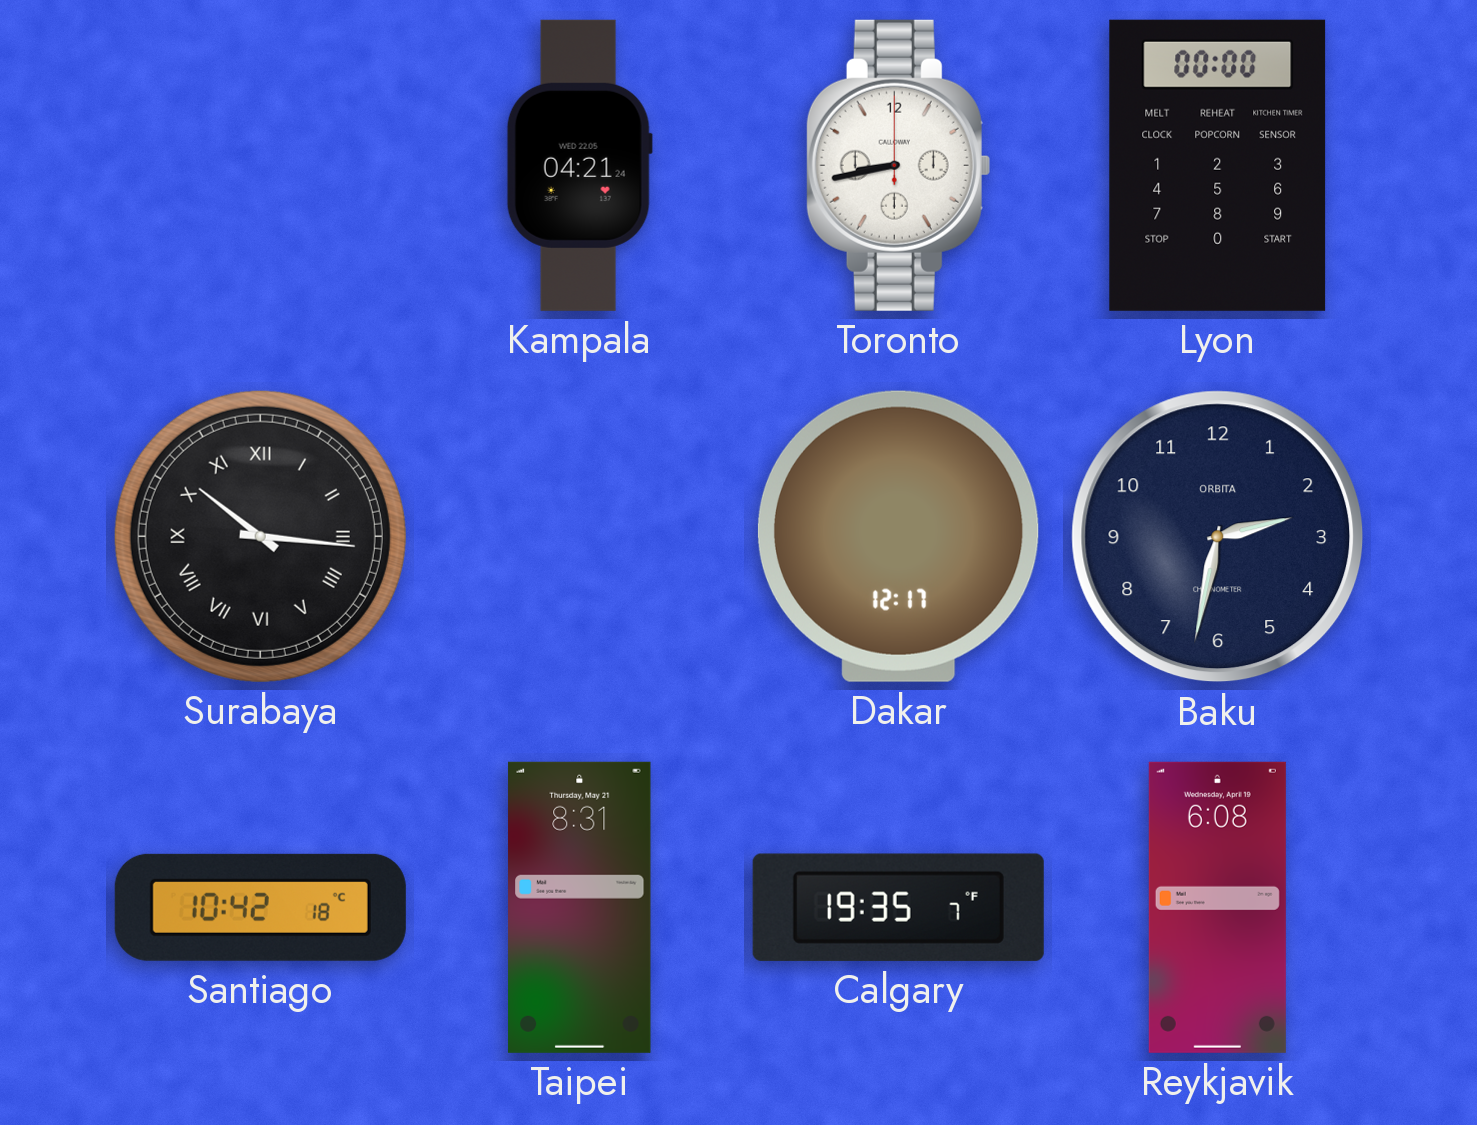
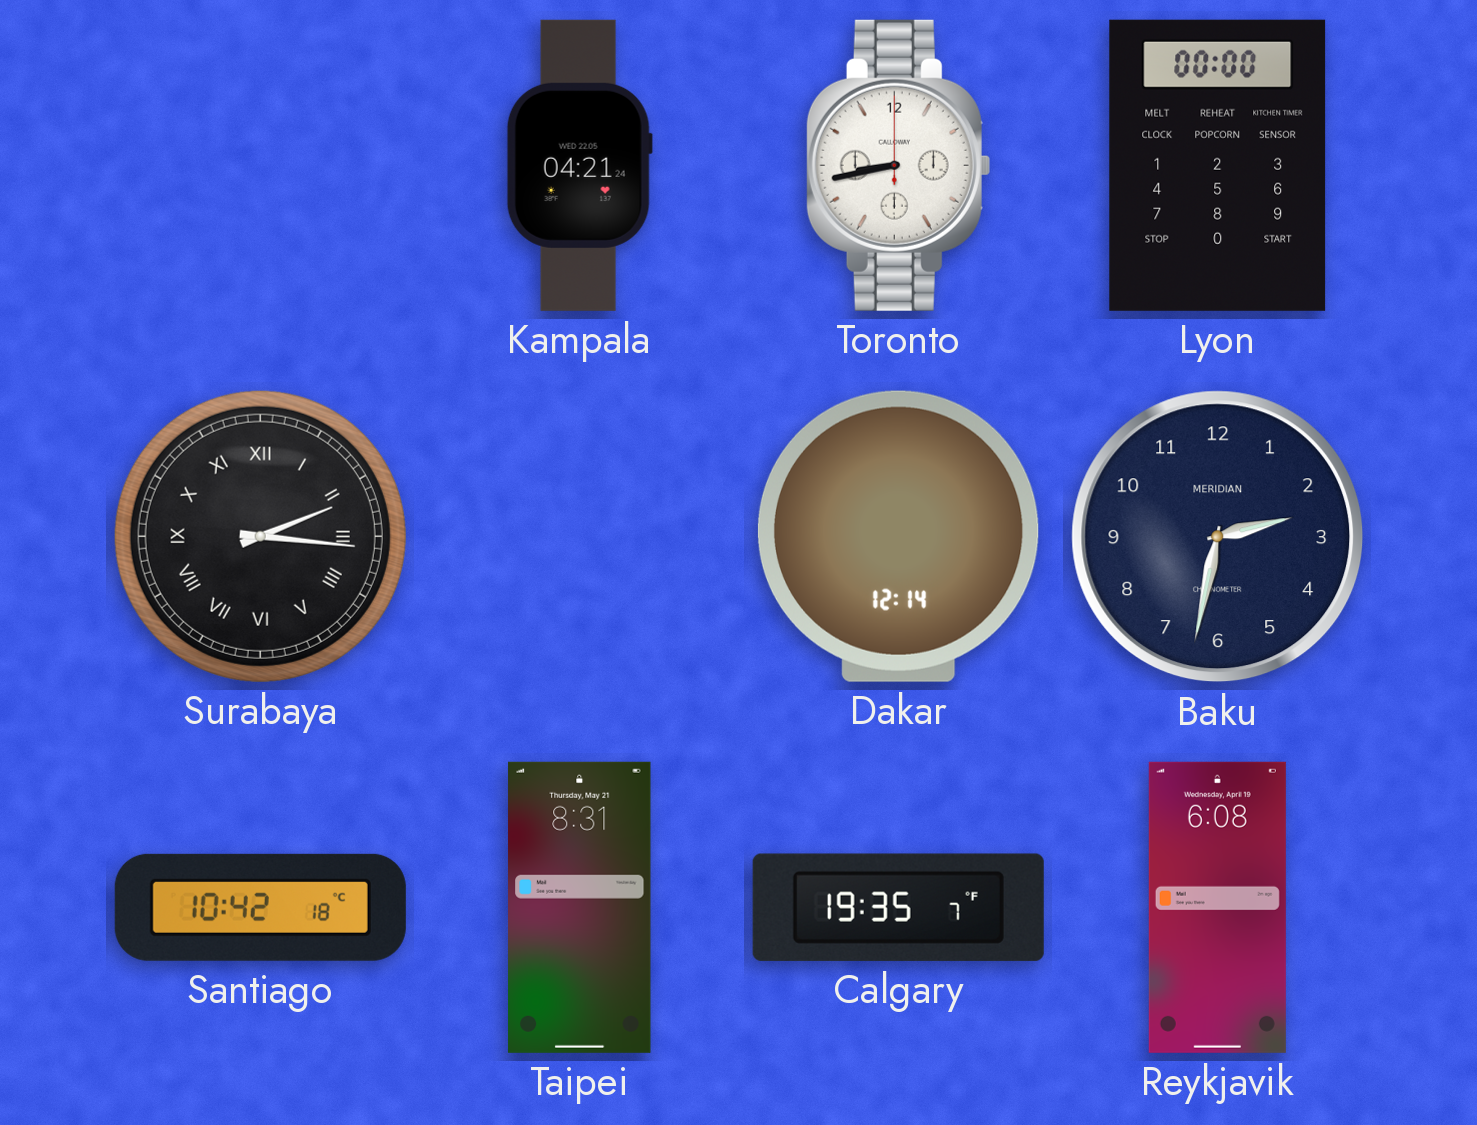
Surabaya: 10:16 -> 2:16
Dakar: 12:17 -> 12:14
Baku brand: ORBITA -> MERIDIAN
